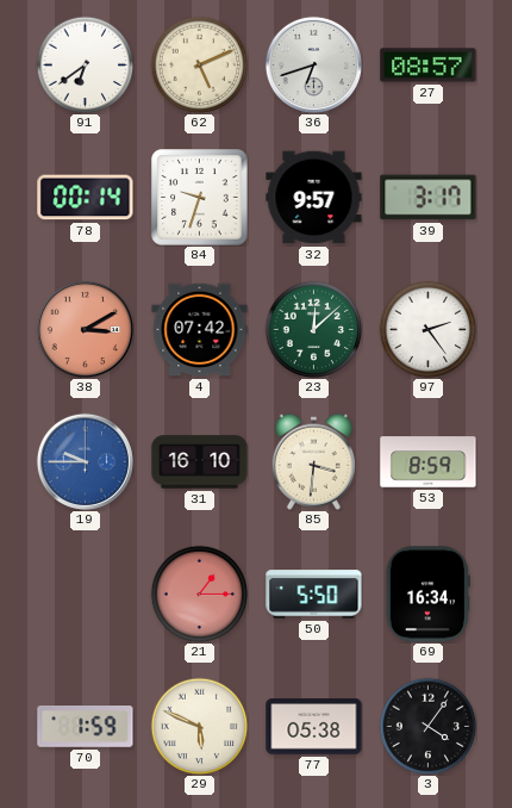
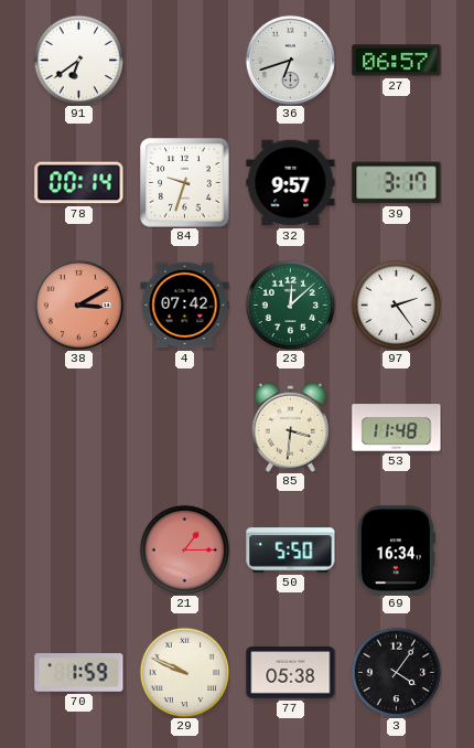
62: 5:11 -> none
27: 08:57 -> 06:57
19: 9:45 -> none
31: 16:10 -> none
53: 8:59 -> 11:48
29: 5:49 -> 9:49
